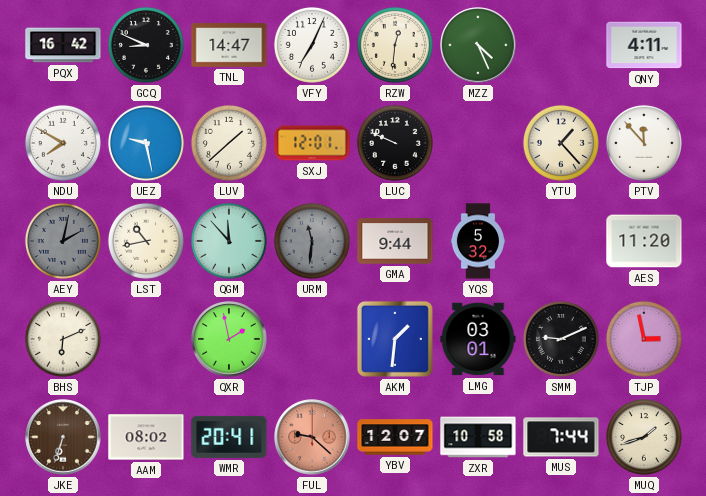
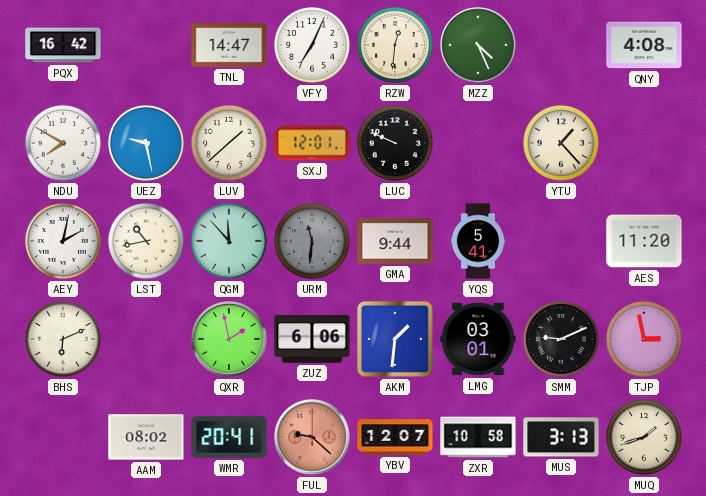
GCQ: 8:49 -> none
QNY: 4:11 -> 4:08
PTV: 11:53 -> none
AEY dial: grey -> white
YQS: 5:32 -> 5:41
ZUZ: none -> 6:06
JKE: 6:33 -> none
MUS: 7:44 -> 3:13
